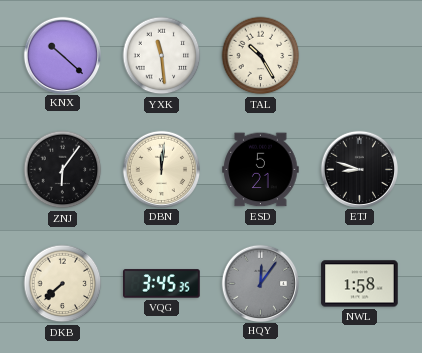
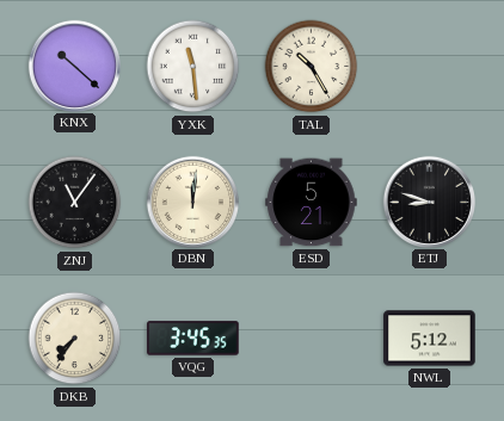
ZNJ: 6:06 -> 11:06
DKB: 7:38 -> 7:36
HQY: 12:06 -> none
NWL: 1:58 -> 5:12
